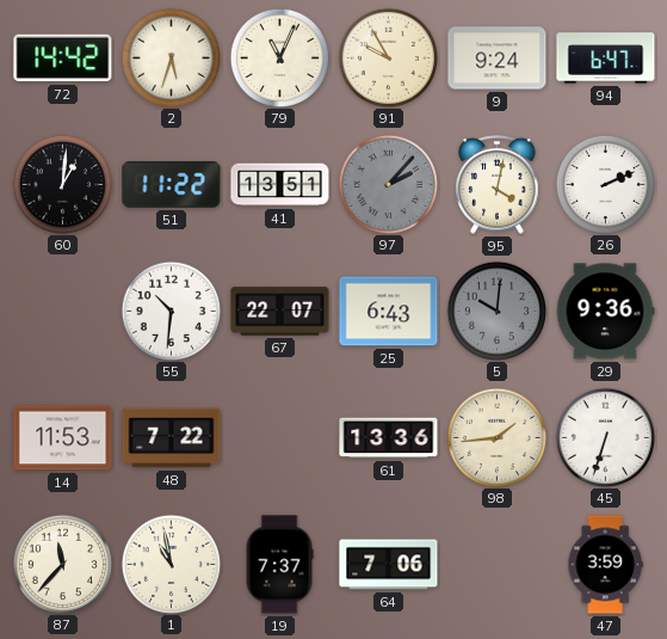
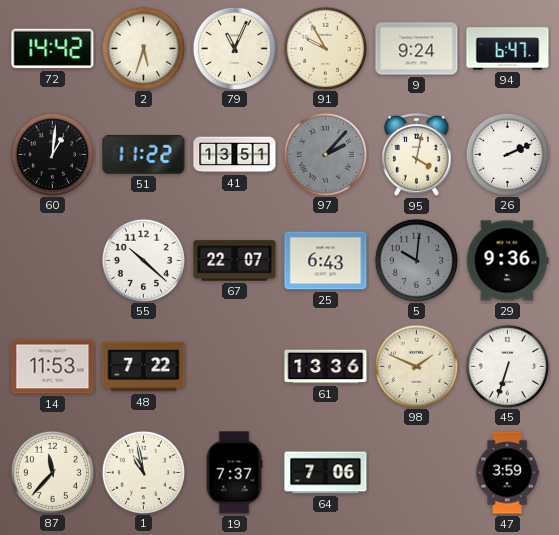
55: 10:31 -> 10:22
98: 1:44 -> 1:49
